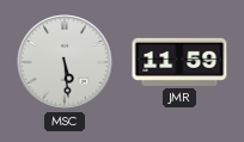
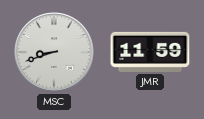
MSC: 5:29 -> 8:42
